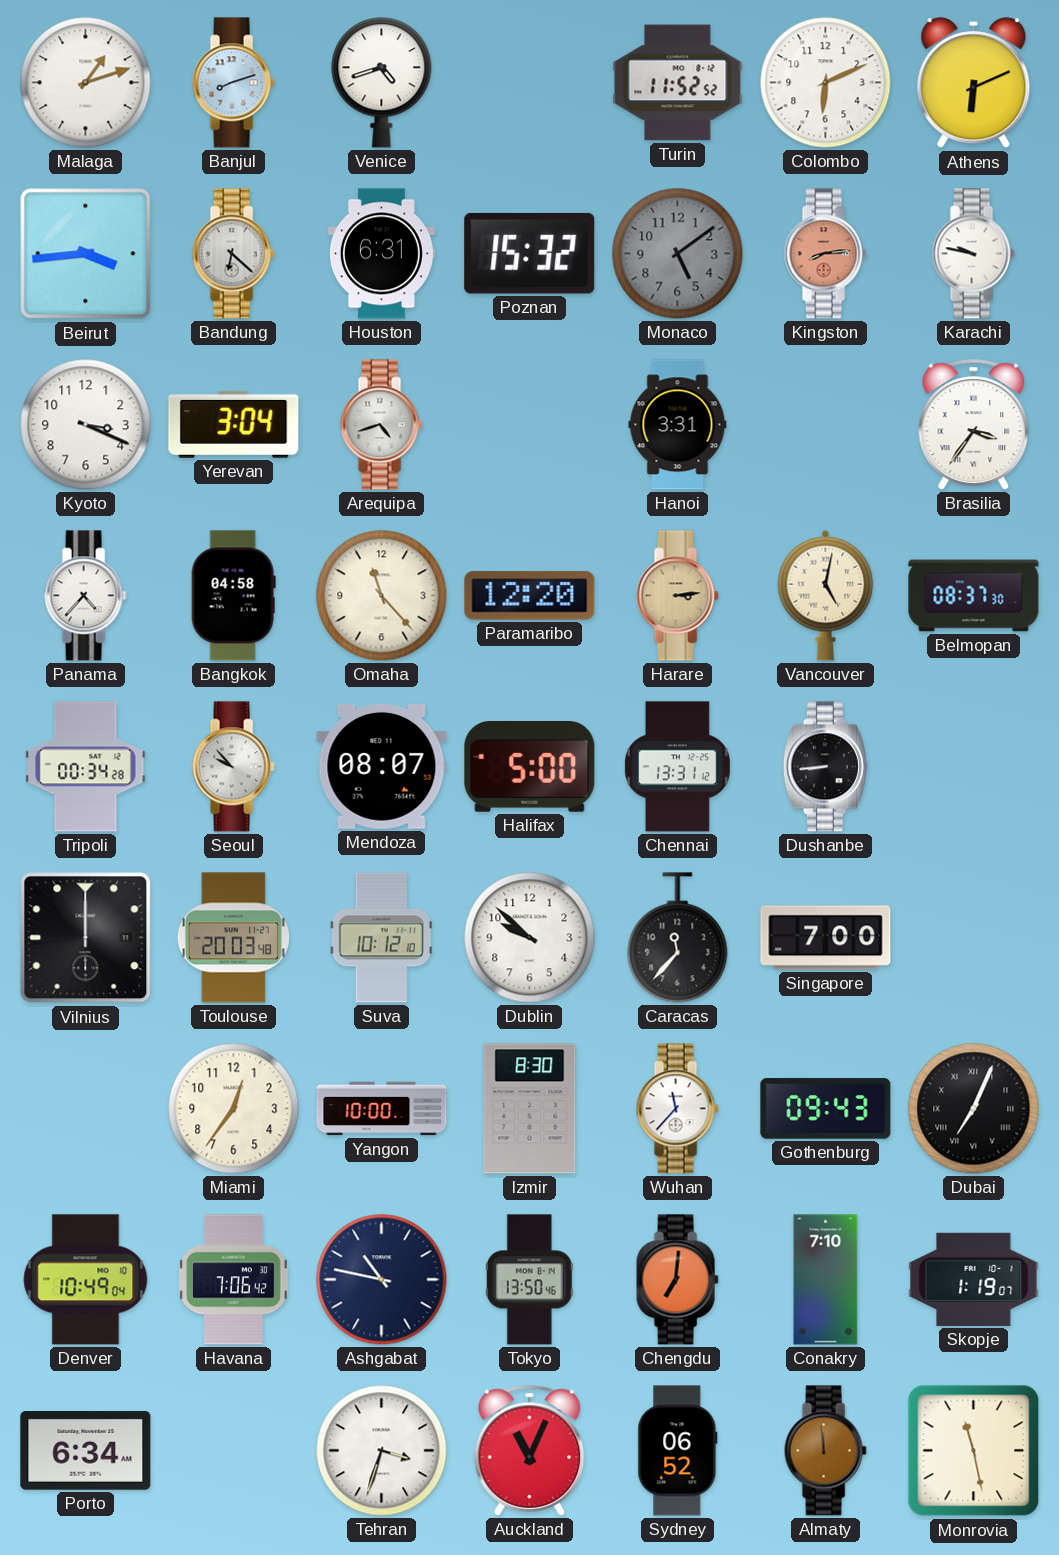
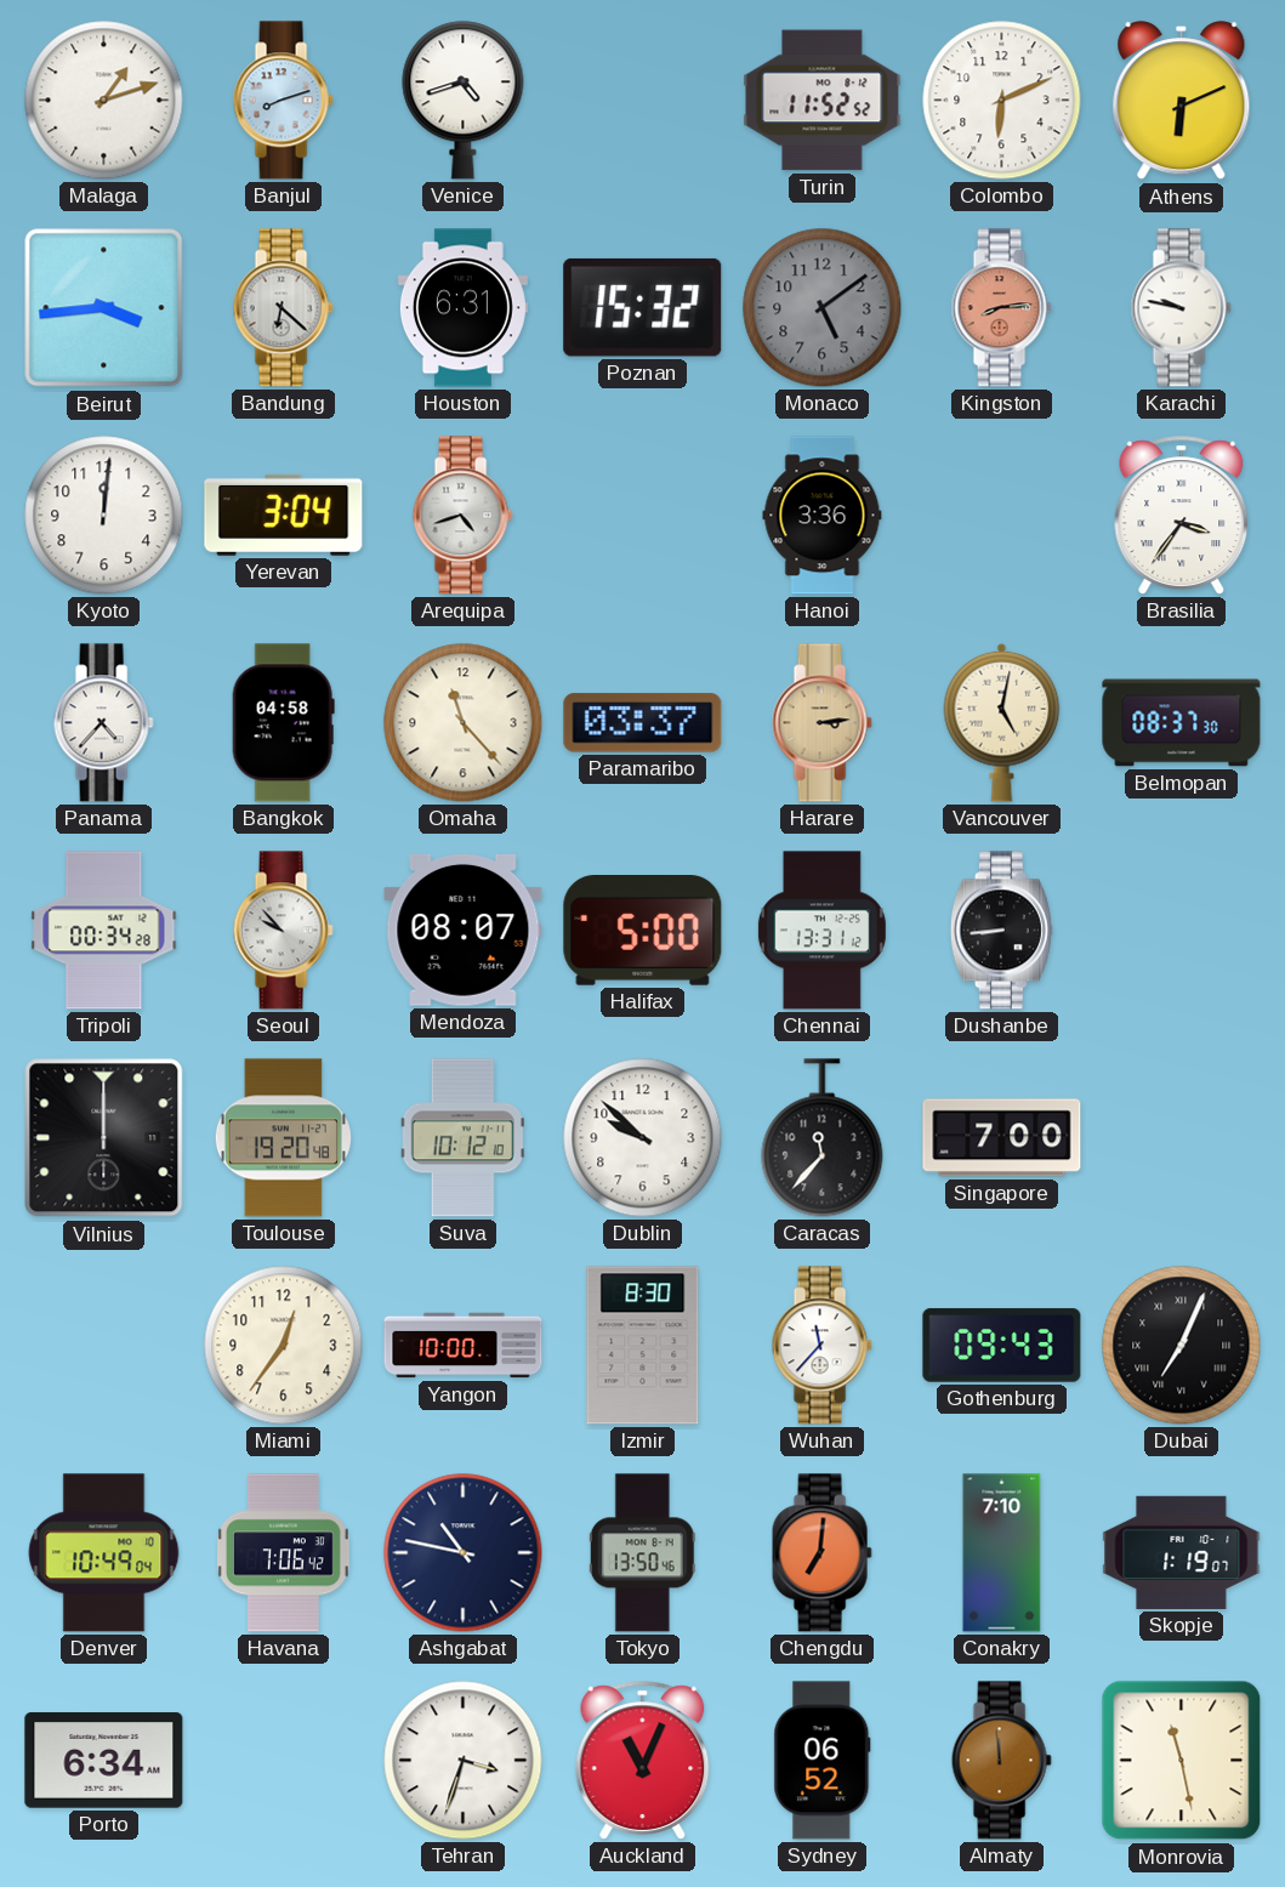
Kyoto: 3:19 -> 12:01
Hanoi: 3:31 -> 3:36
Paramaribo: 12:20 -> 03:37
Toulouse: 20:03 -> 19:20
